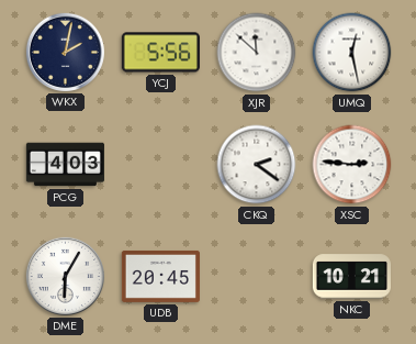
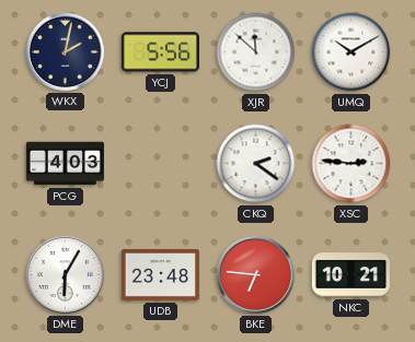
UMQ: 12:28 -> 10:10
UDB: 20:45 -> 23:48
BKE: none -> 6:46
